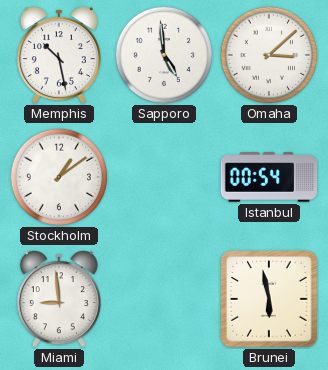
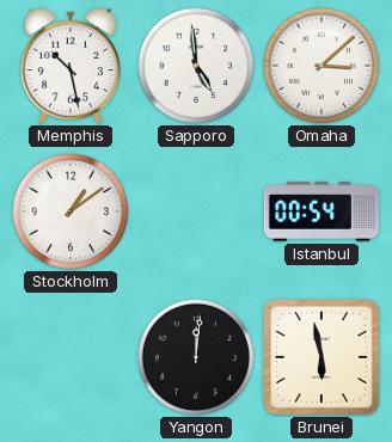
Miami: 8:59 -> none
Yangon: none -> 12:01
